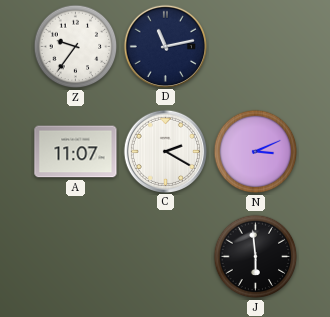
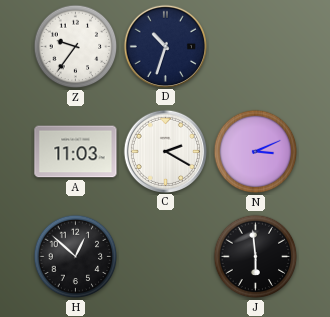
D: 11:13 -> 10:33
A: 11:07 -> 11:03
H: none -> 12:52
